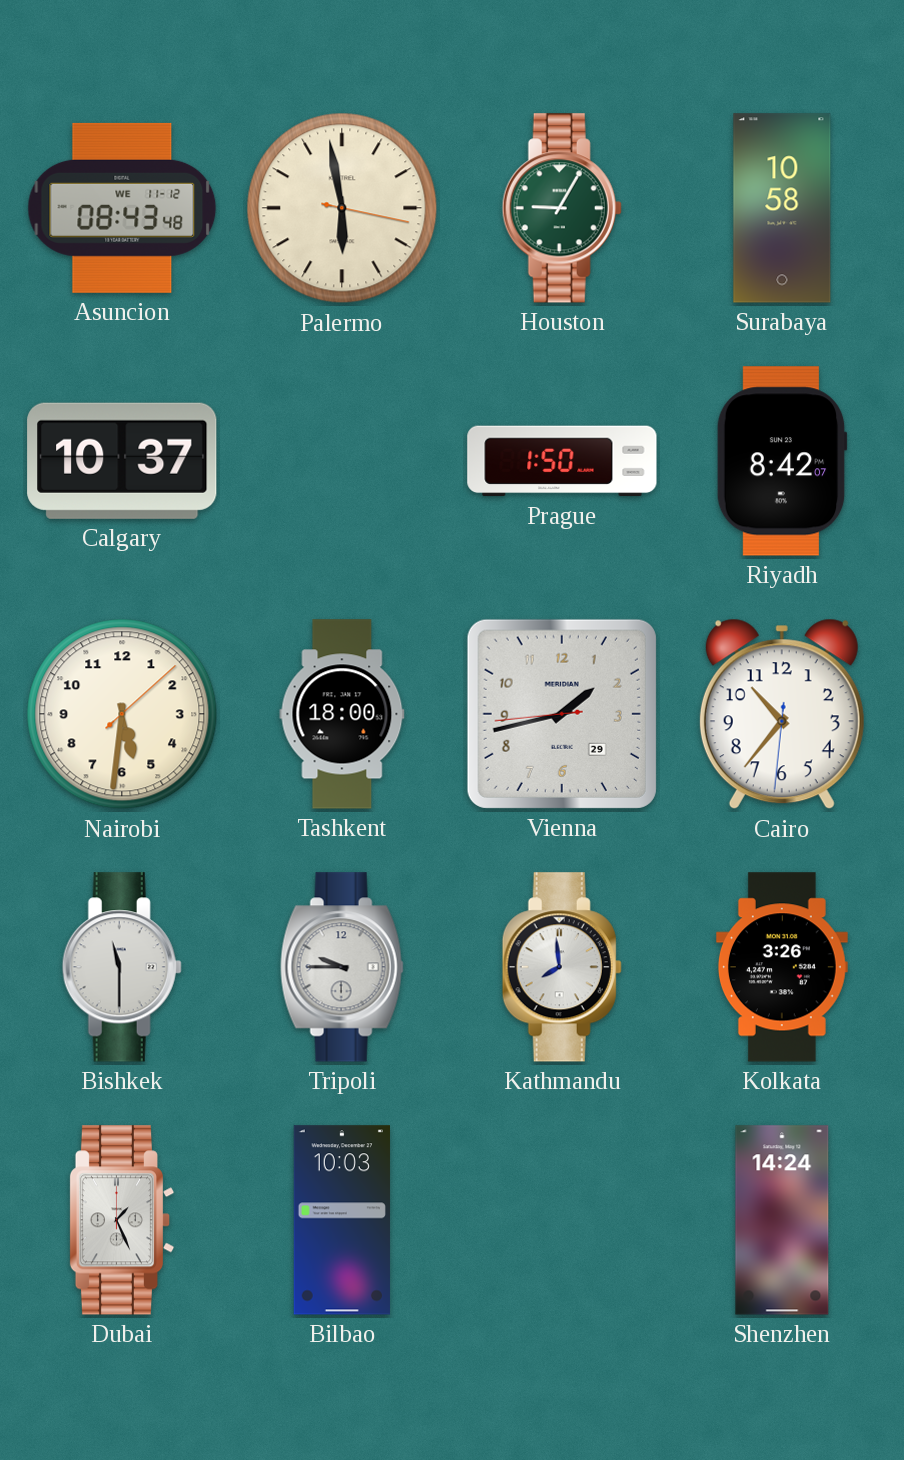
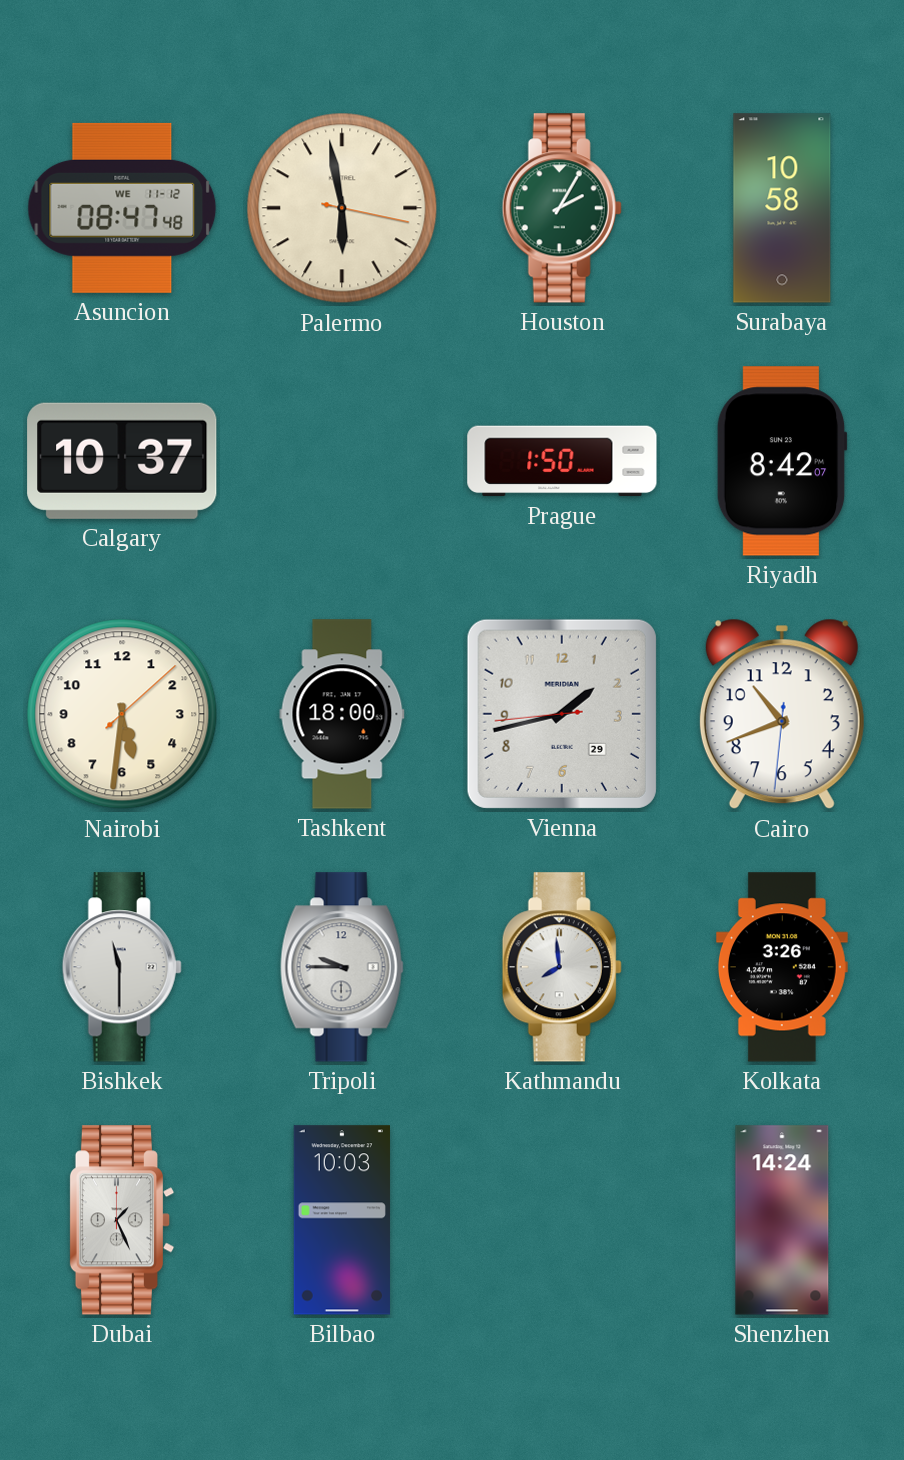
Asuncion: 08:43 -> 08:47
Houston: 9:05 -> 2:05
Cairo: 10:36 -> 10:41
